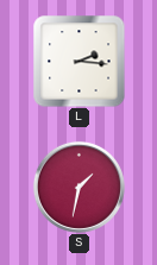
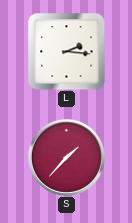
S: 1:32 -> 1:37
